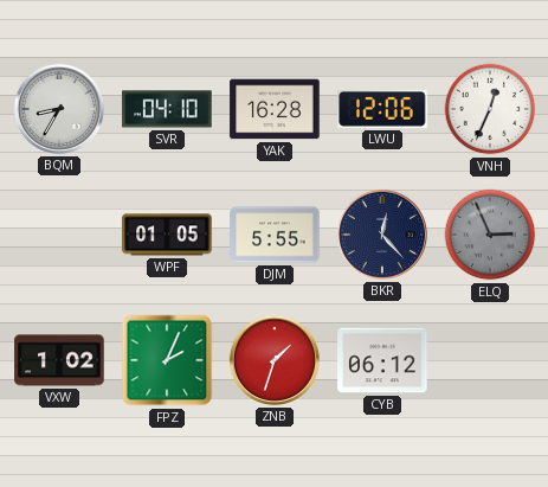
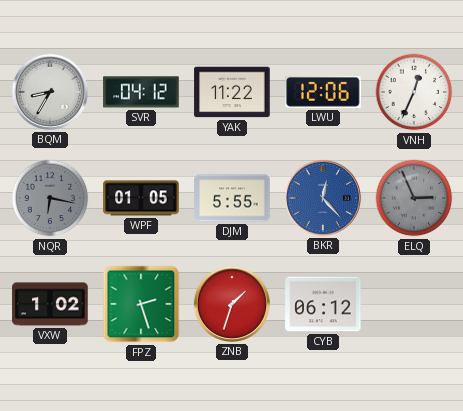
SVR: 04:10 -> 04:12
YAK: 16:28 -> 11:22
NQR: none -> 6:17
BKR dial: navy -> blue
FPZ: 2:04 -> 2:27
